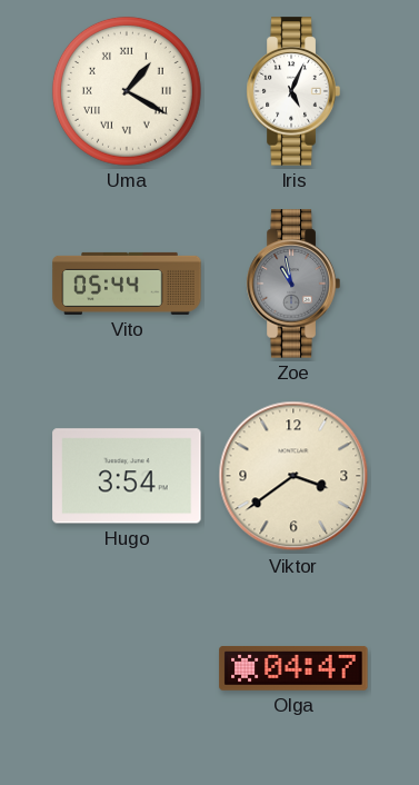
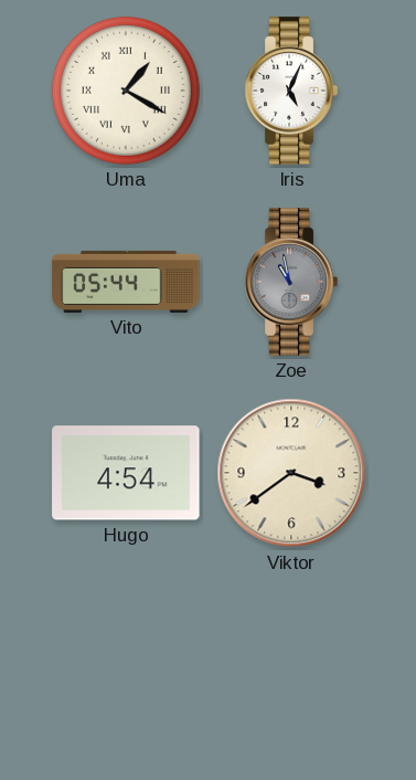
Hugo: 3:54 -> 4:54
Olga: 04:47 -> none
